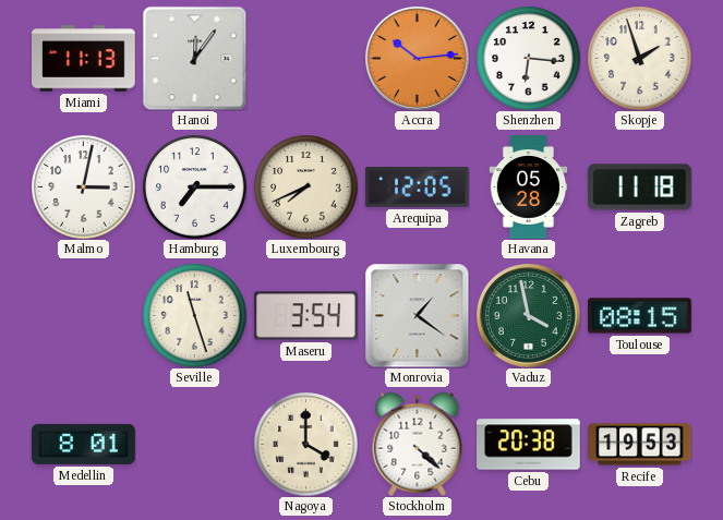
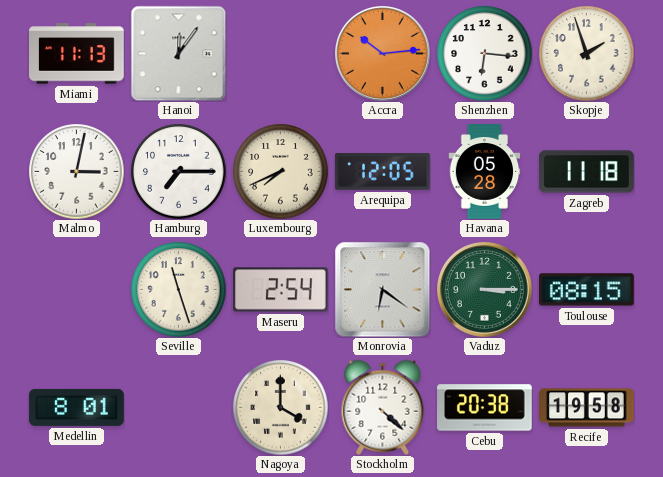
Maseru: 3:54 -> 2:54
Monrovia: 1:21 -> 6:21
Vaduz: 3:58 -> 3:15
Recife: 19:53 -> 19:58
